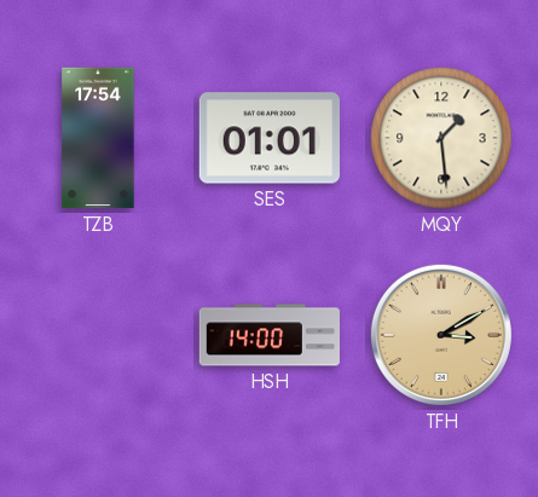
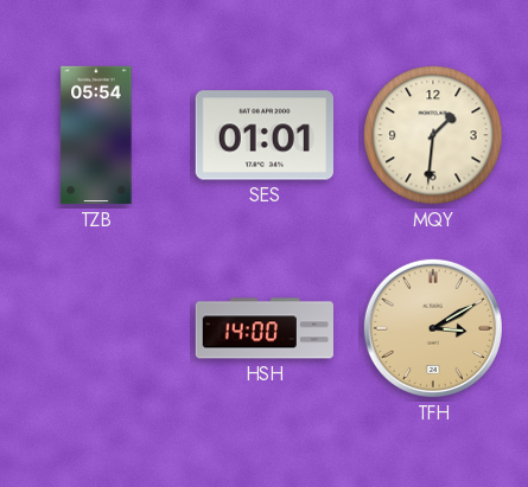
TZB: 17:54 -> 05:54
MQY: 1:29 -> 1:31
